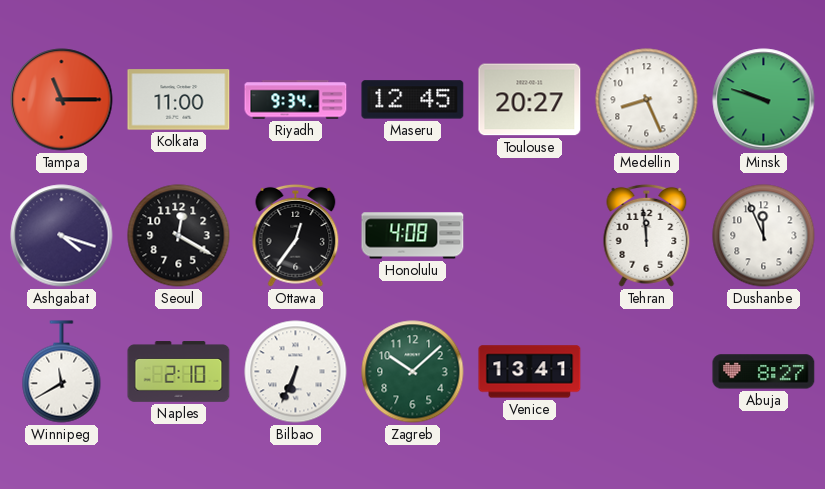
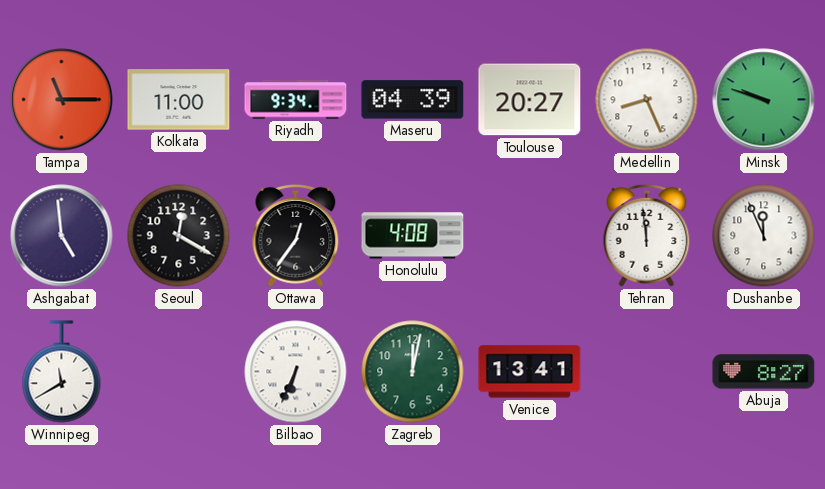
Maseru: 12:45 -> 04:39
Ashgabat: 4:18 -> 4:59
Naples: 2:10 -> none
Zagreb: 10:08 -> 12:02
